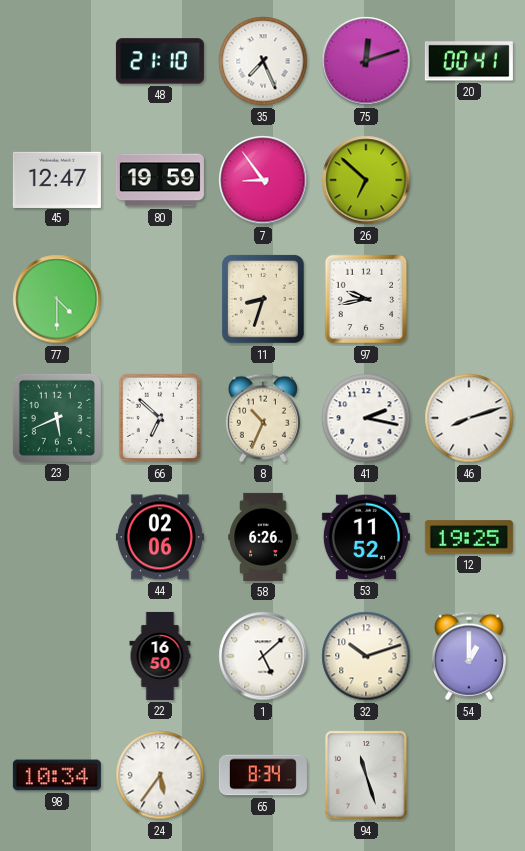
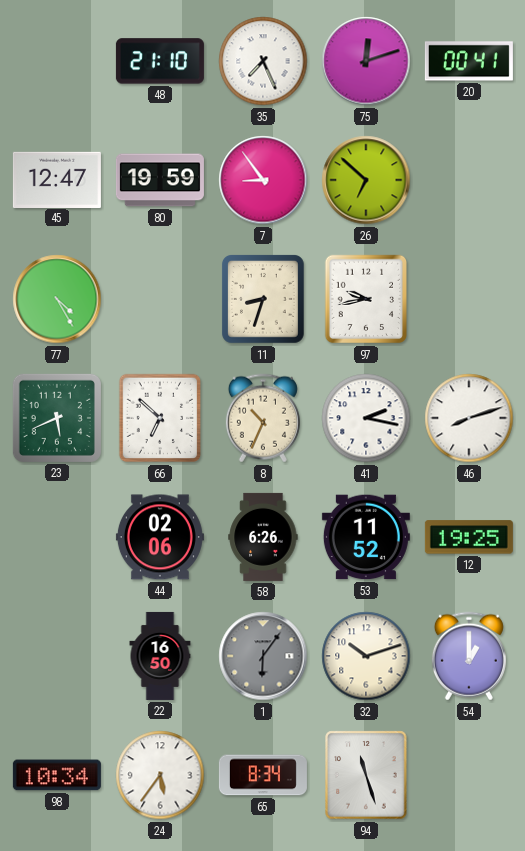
77: 4:30 -> 4:25
1: 5:08 -> 6:06
1 dial: white -> grey
